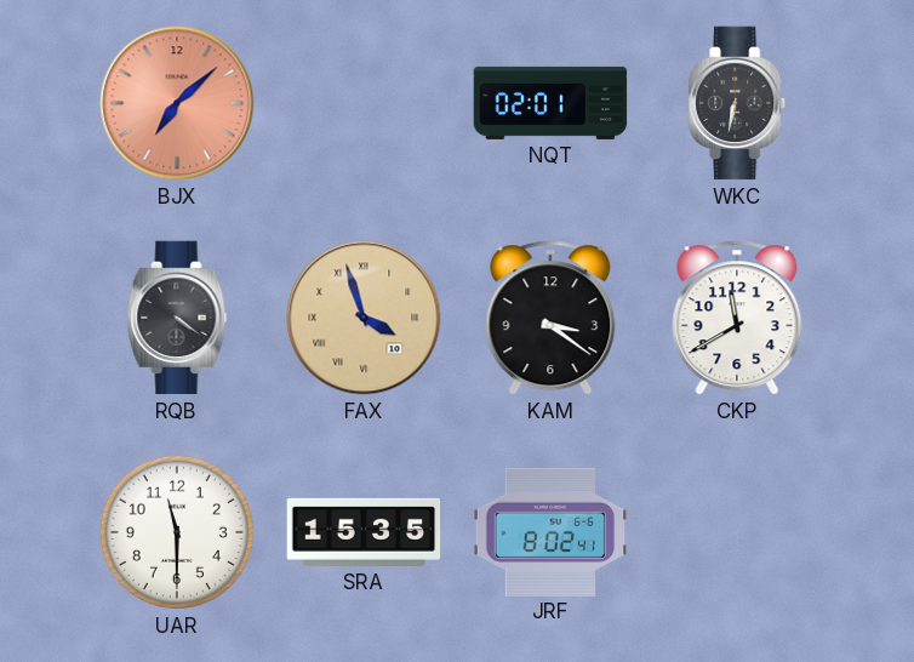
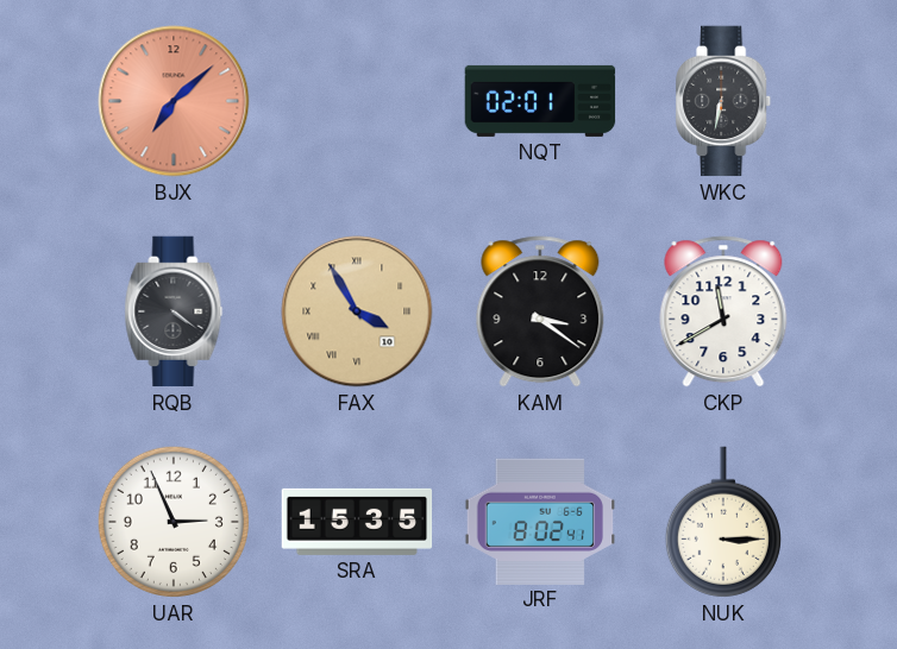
FAX: 3:57 -> 3:55
UAR: 11:30 -> 2:56
NUK: none -> 3:15
